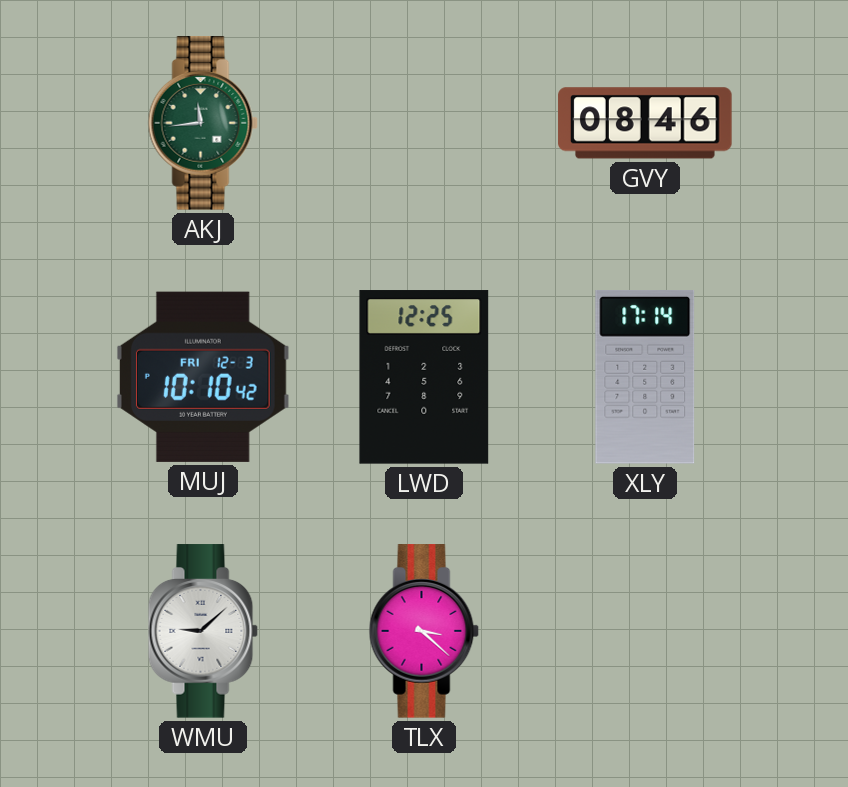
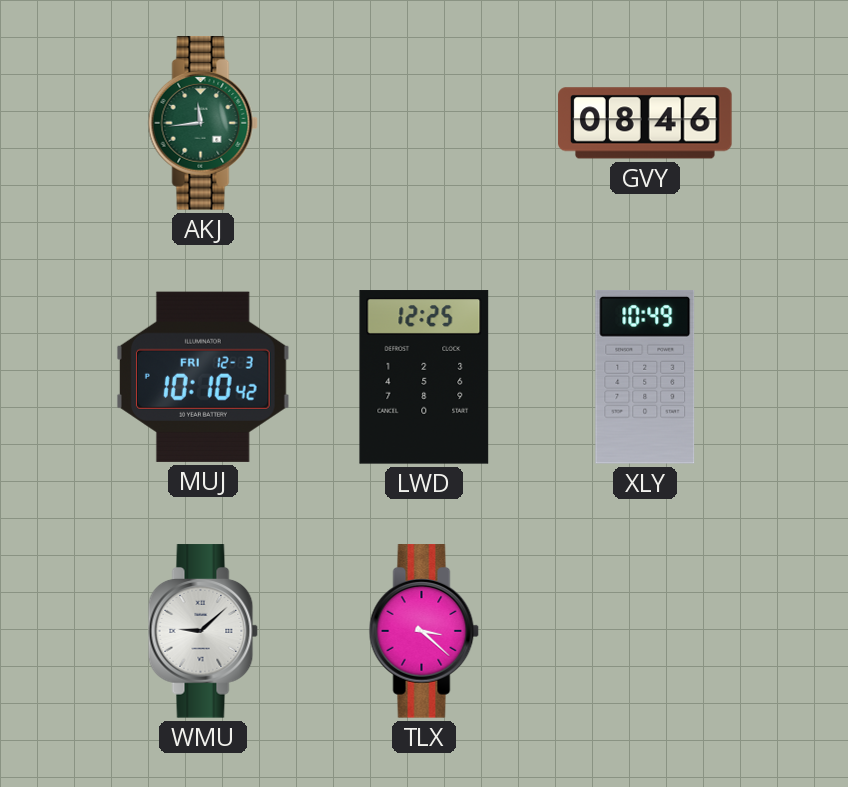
XLY: 17:14 -> 10:49
